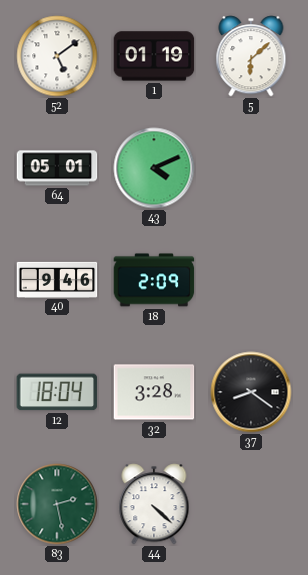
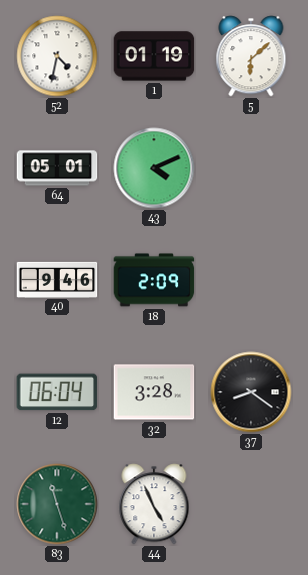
52: 5:09 -> 4:32
12: 18:04 -> 06:04
83: 2:28 -> 11:27
44: 4:22 -> 4:56
